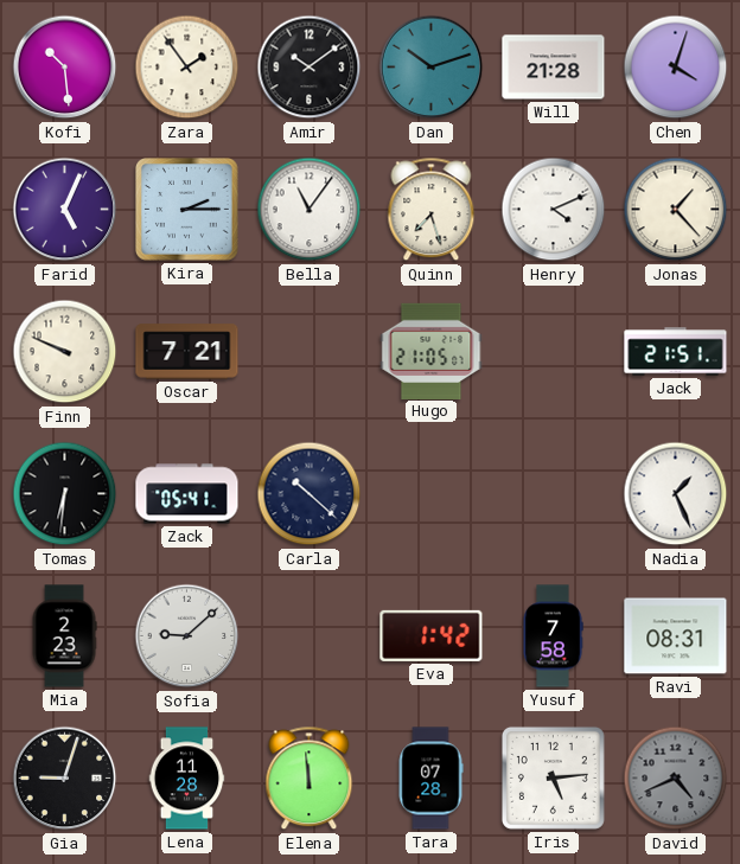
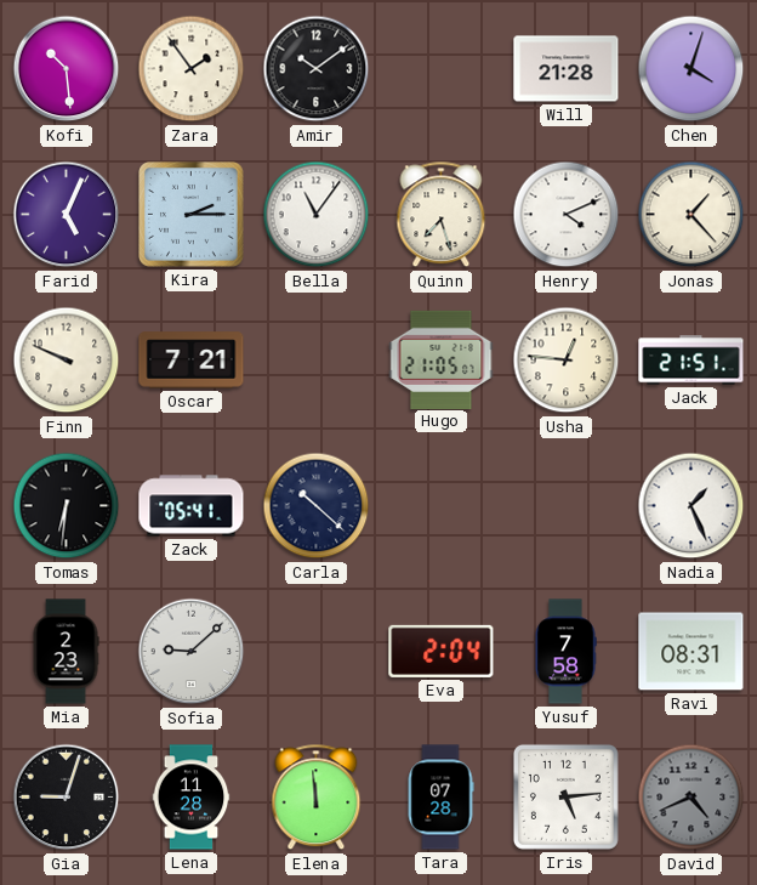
Dan: 10:12 -> none
Usha: none -> 12:46
Eva: 1:42 -> 2:04
